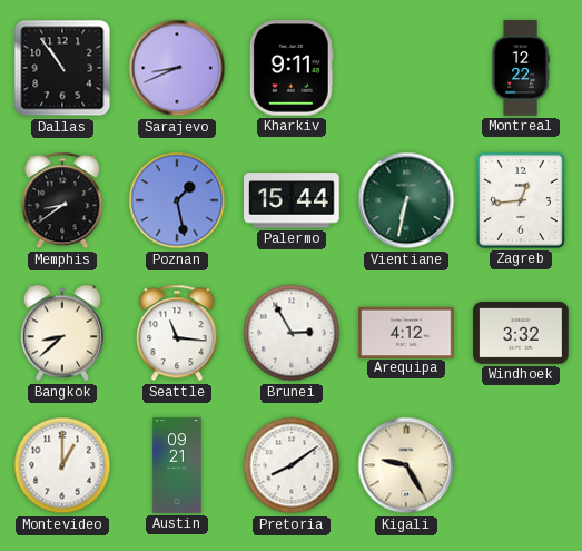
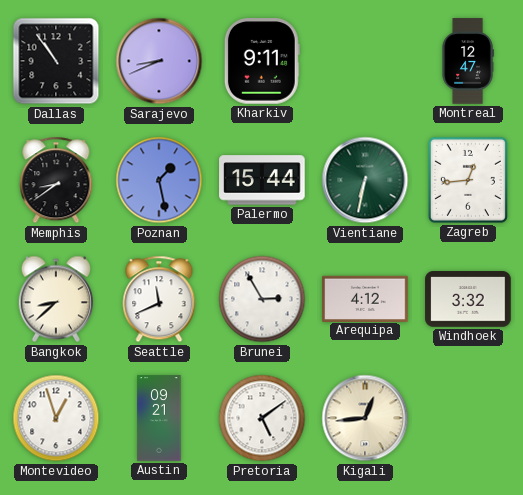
Montreal: 12:22 -> 12:47
Seattle: 11:16 -> 11:41
Montevideo: 1:00 -> 12:57
Pretoria: 8:09 -> 5:09
Kigali: 9:25 -> 12:44
